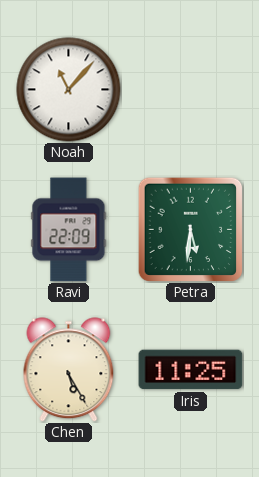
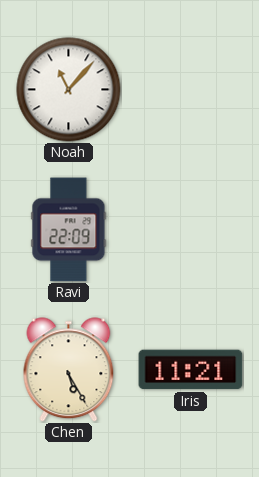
Petra: 5:31 -> none
Iris: 11:25 -> 11:21
